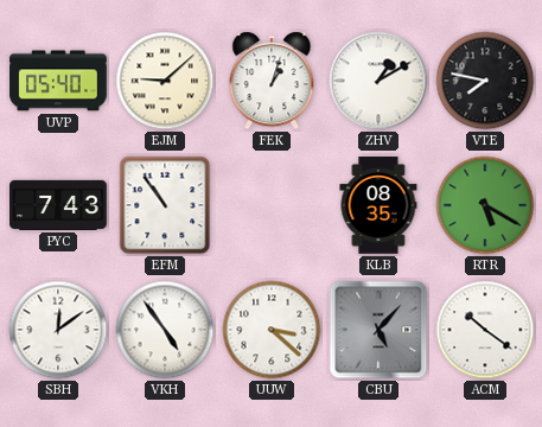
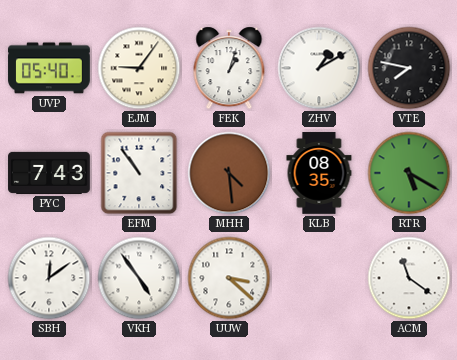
EJM: 9:08 -> 9:06
MHH: none -> 4:29
CBU: 5:07 -> none
ACM: 10:21 -> 11:21
